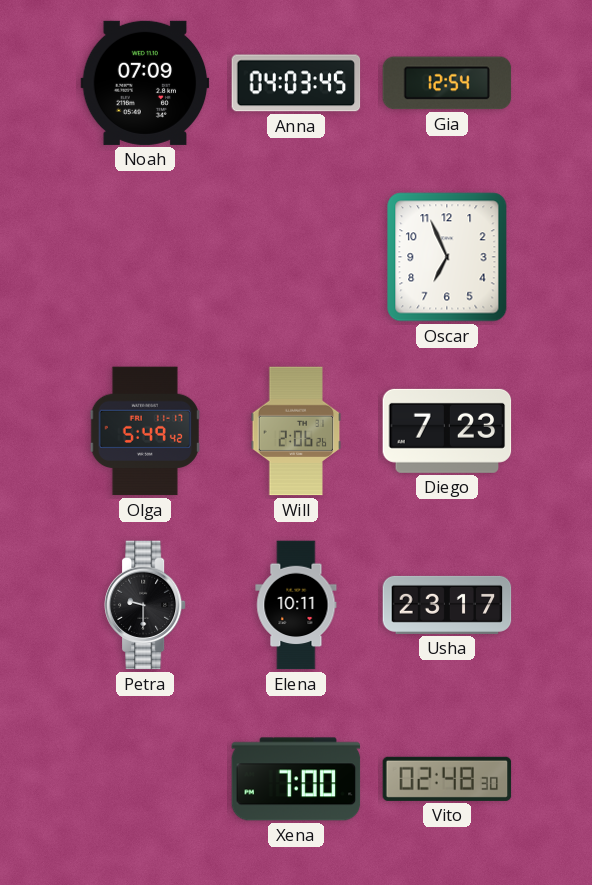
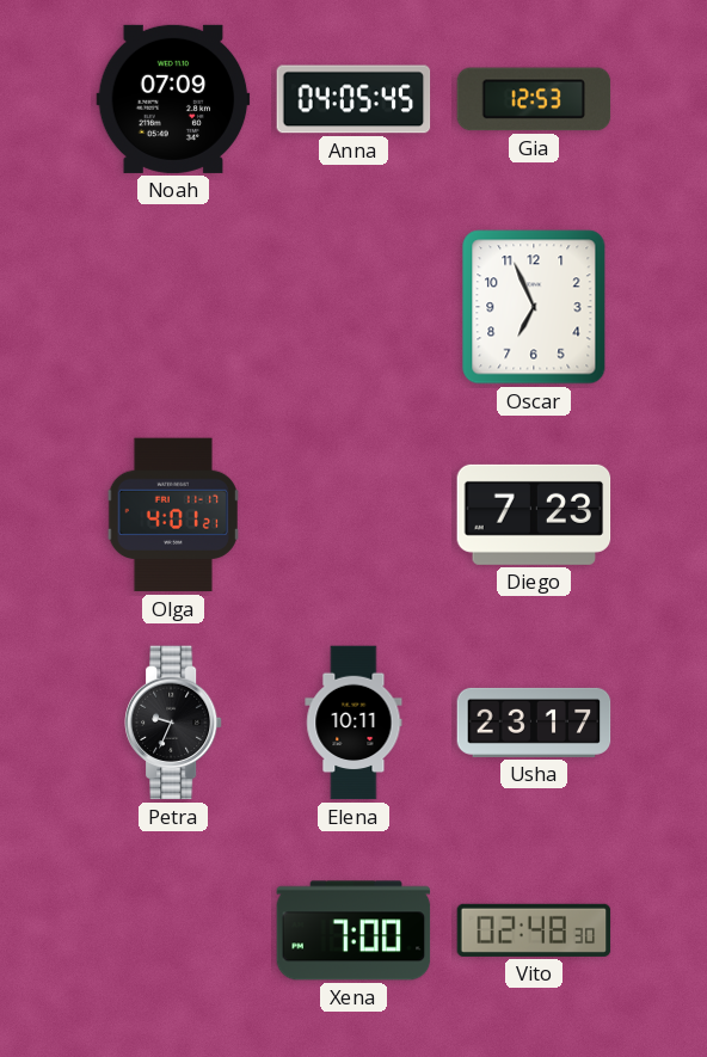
Anna: 04:03 -> 04:05
Gia: 12:54 -> 12:53
Olga: 5:49 -> 4:01
Will: 2:06 -> none
Petra: 9:30 -> 9:34
